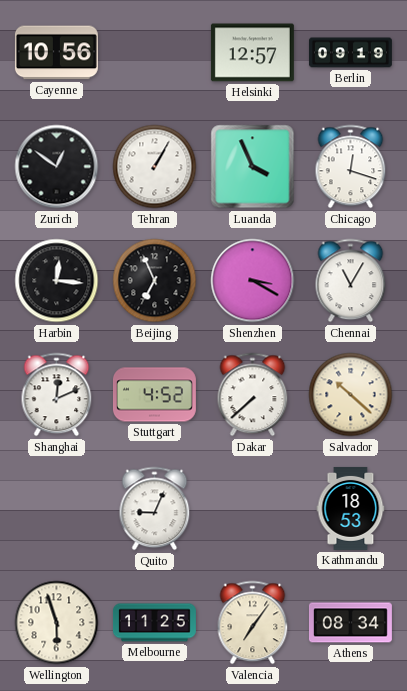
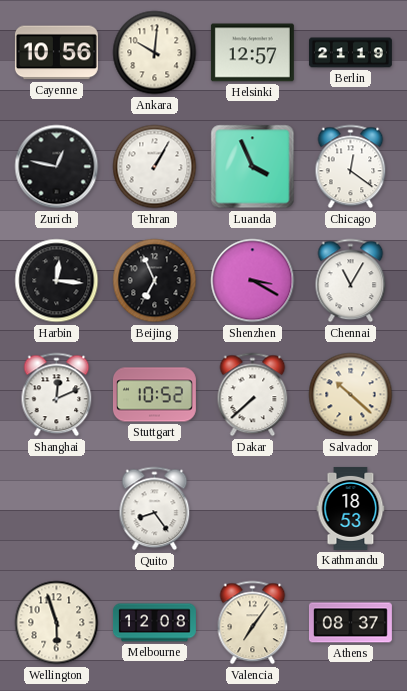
Ankara: none -> 10:01
Berlin: 09:19 -> 21:19
Zurich: 12:51 -> 12:47
Chicago: 12:18 -> 12:21
Stuttgart: 4:52 -> 10:52
Quito: 9:04 -> 8:24
Melbourne: 11:25 -> 12:08
Athens: 08:34 -> 08:37
